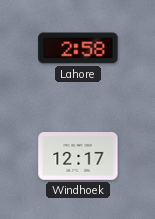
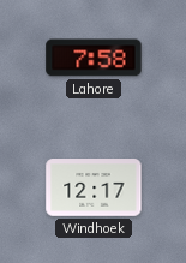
Lahore: 2:58 -> 7:58
